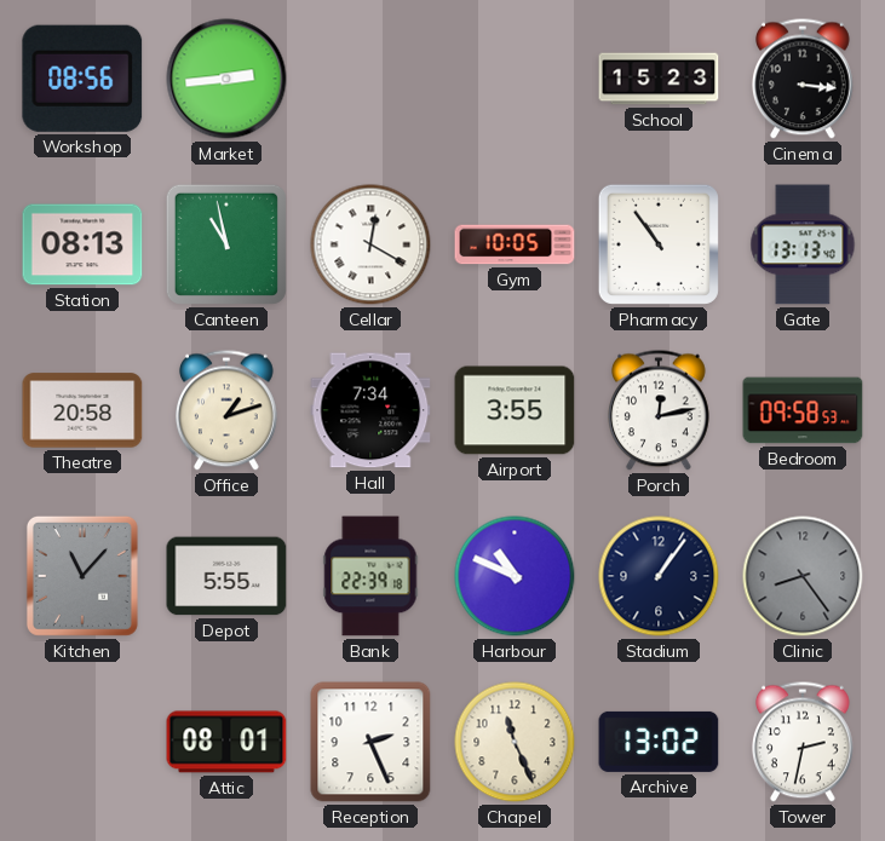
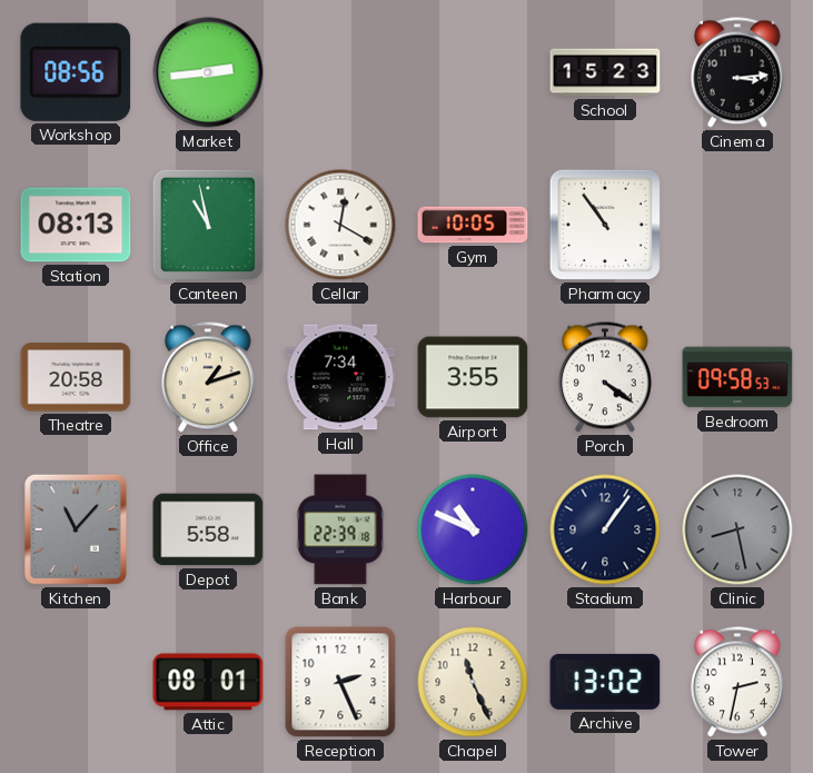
Cinema: 3:16 -> 3:14
Gate: 13:13 -> none
Porch: 12:13 -> 4:21
Depot: 5:55 -> 5:58
Clinic: 8:24 -> 8:28
